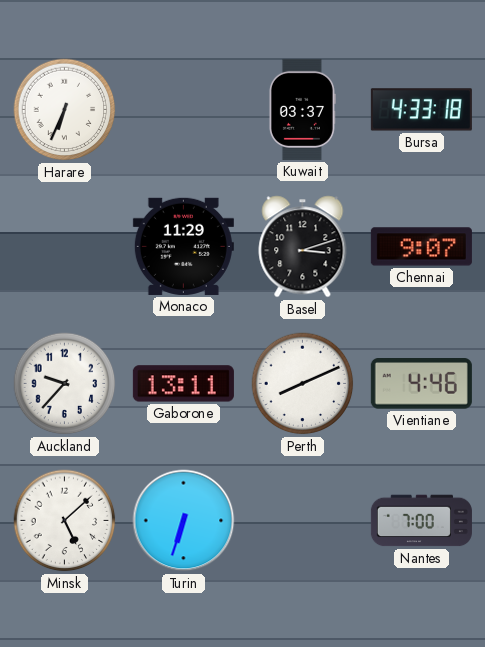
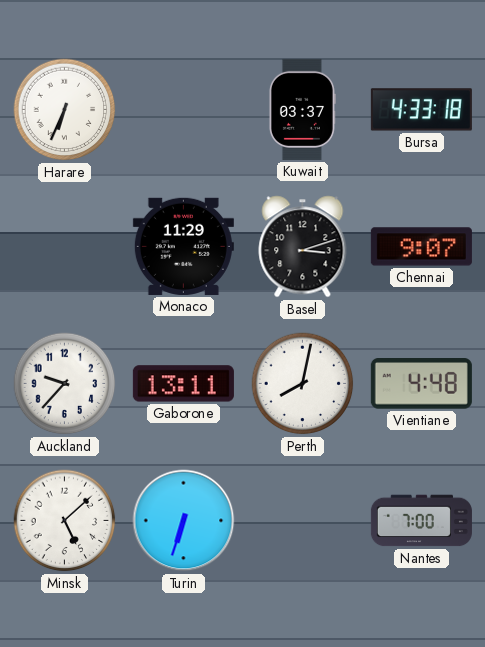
Perth: 8:11 -> 8:02
Vientiane: 4:46 -> 4:48
